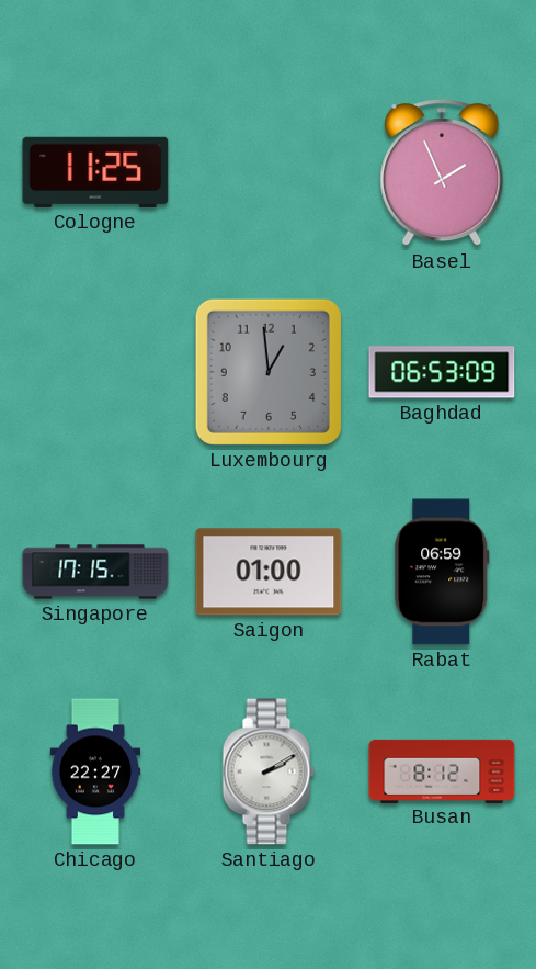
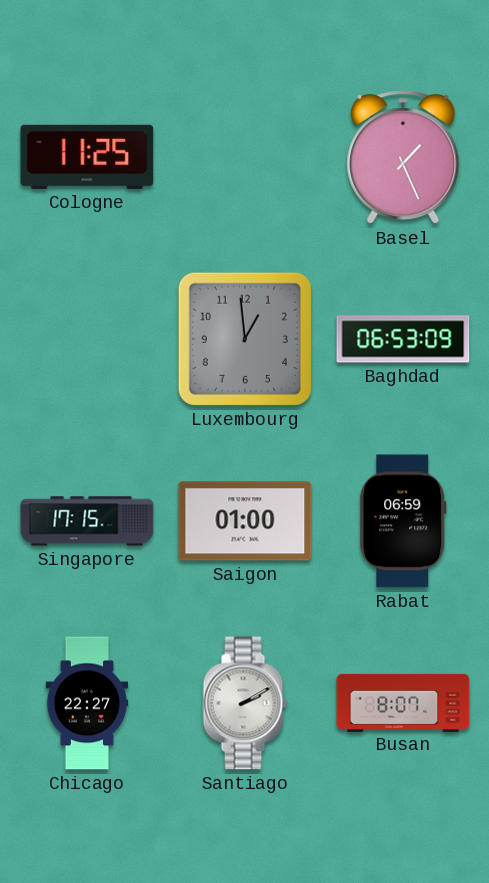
Basel: 1:56 -> 1:26
Busan: 8:12 -> 8:07
